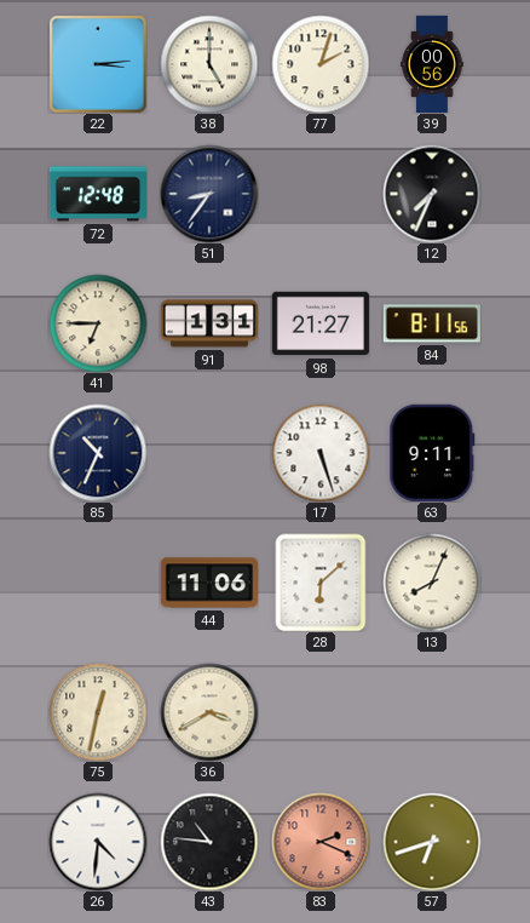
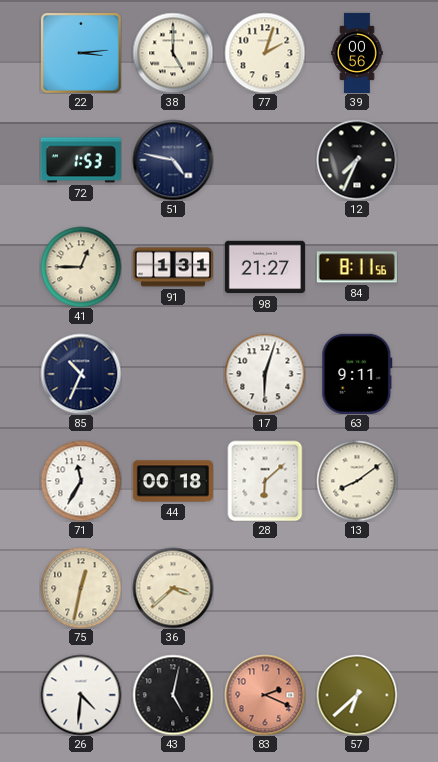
72: 12:48 -> 1:53
51: 8:36 -> 4:47
41: 6:45 -> 12:45
17: 5:27 -> 6:03
71: none -> 11:35
44: 11:06 -> 00:18
13: 8:04 -> 8:09
36: 3:40 -> 3:38
43: 10:46 -> 5:02
57: 6:42 -> 6:38
